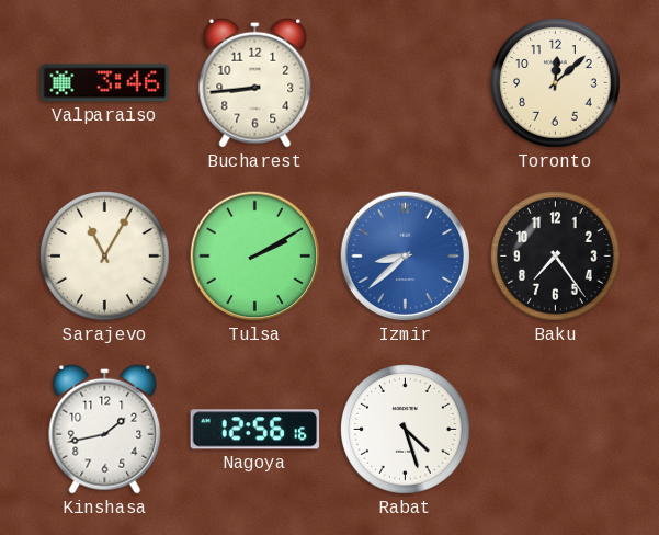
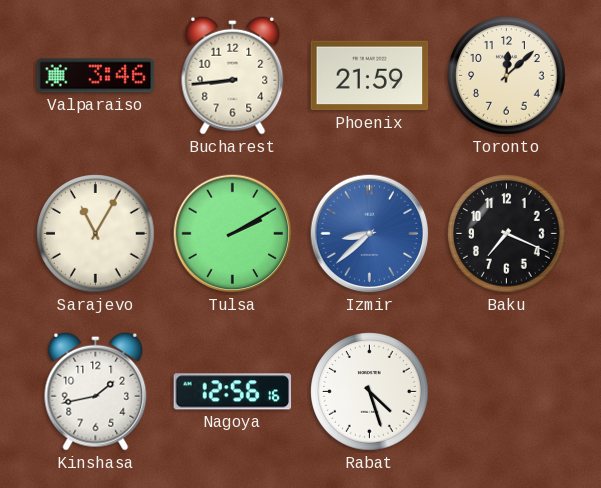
Phoenix: none -> 21:59
Baku: 7:24 -> 7:19
